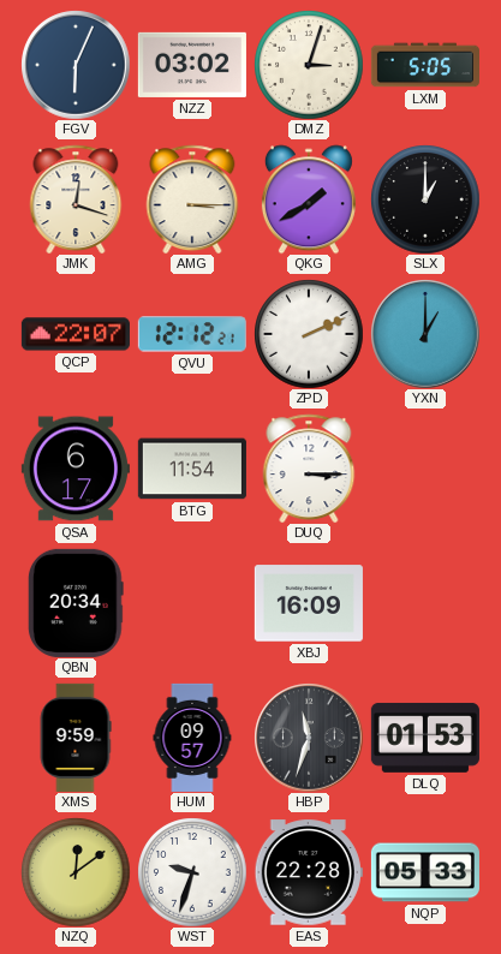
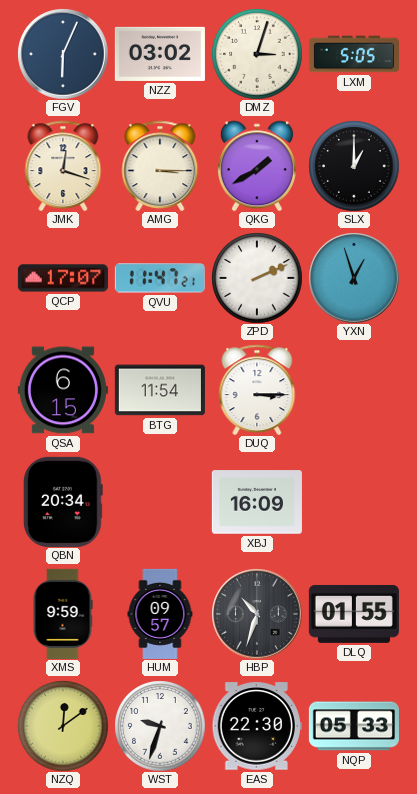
QCP: 22:07 -> 17:07
QVU: 12:12 -> 11:47
YXN: 1:00 -> 12:57
QSA: 6:17 -> 6:15
HBP: 11:33 -> 10:33
DLQ: 01:53 -> 01:55
EAS: 22:28 -> 22:30
